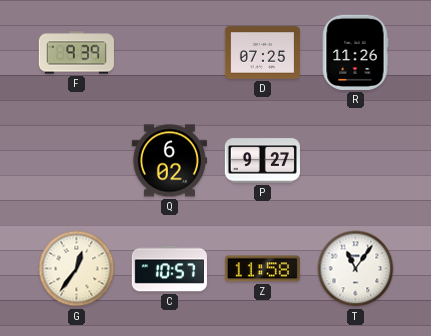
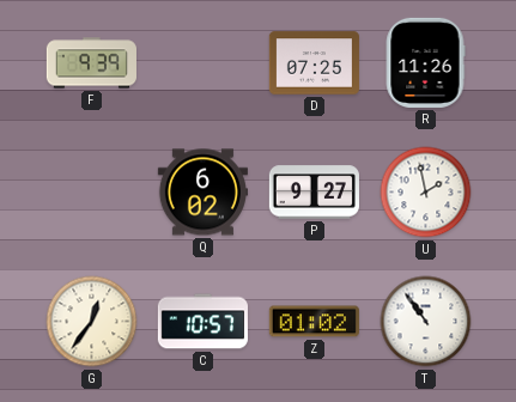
U: none -> 1:58
Z: 11:58 -> 01:02
T: 11:06 -> 10:54
